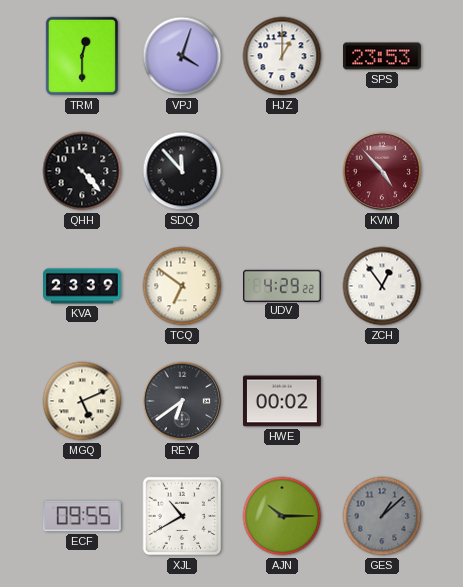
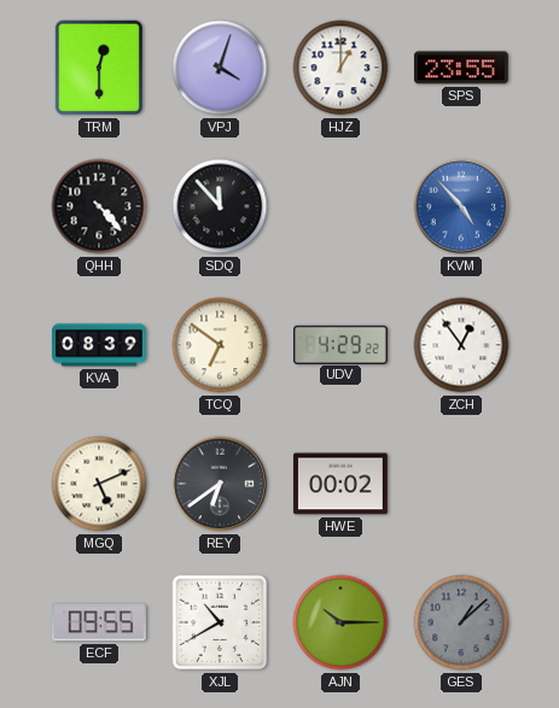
SPS: 23:53 -> 23:55
KVM dial: burgundy -> blue
KVA: 23:39 -> 08:39
